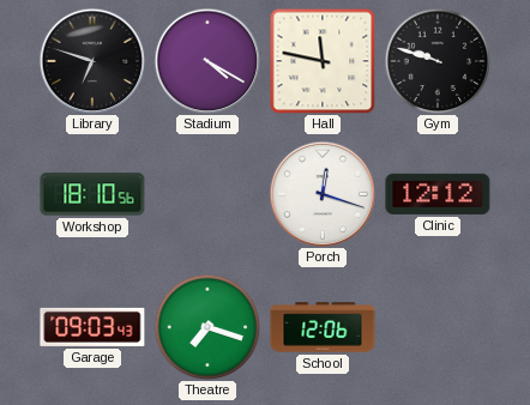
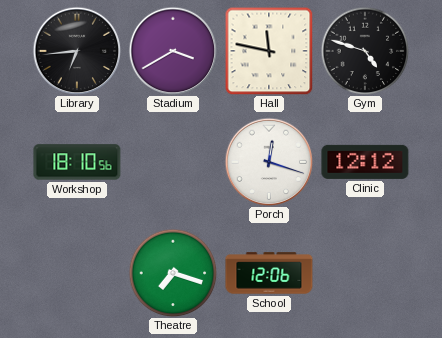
Library: 6:48 -> 6:44
Stadium: 4:20 -> 3:40
Gym: 9:48 -> 4:48
Garage: 09:03 -> none
